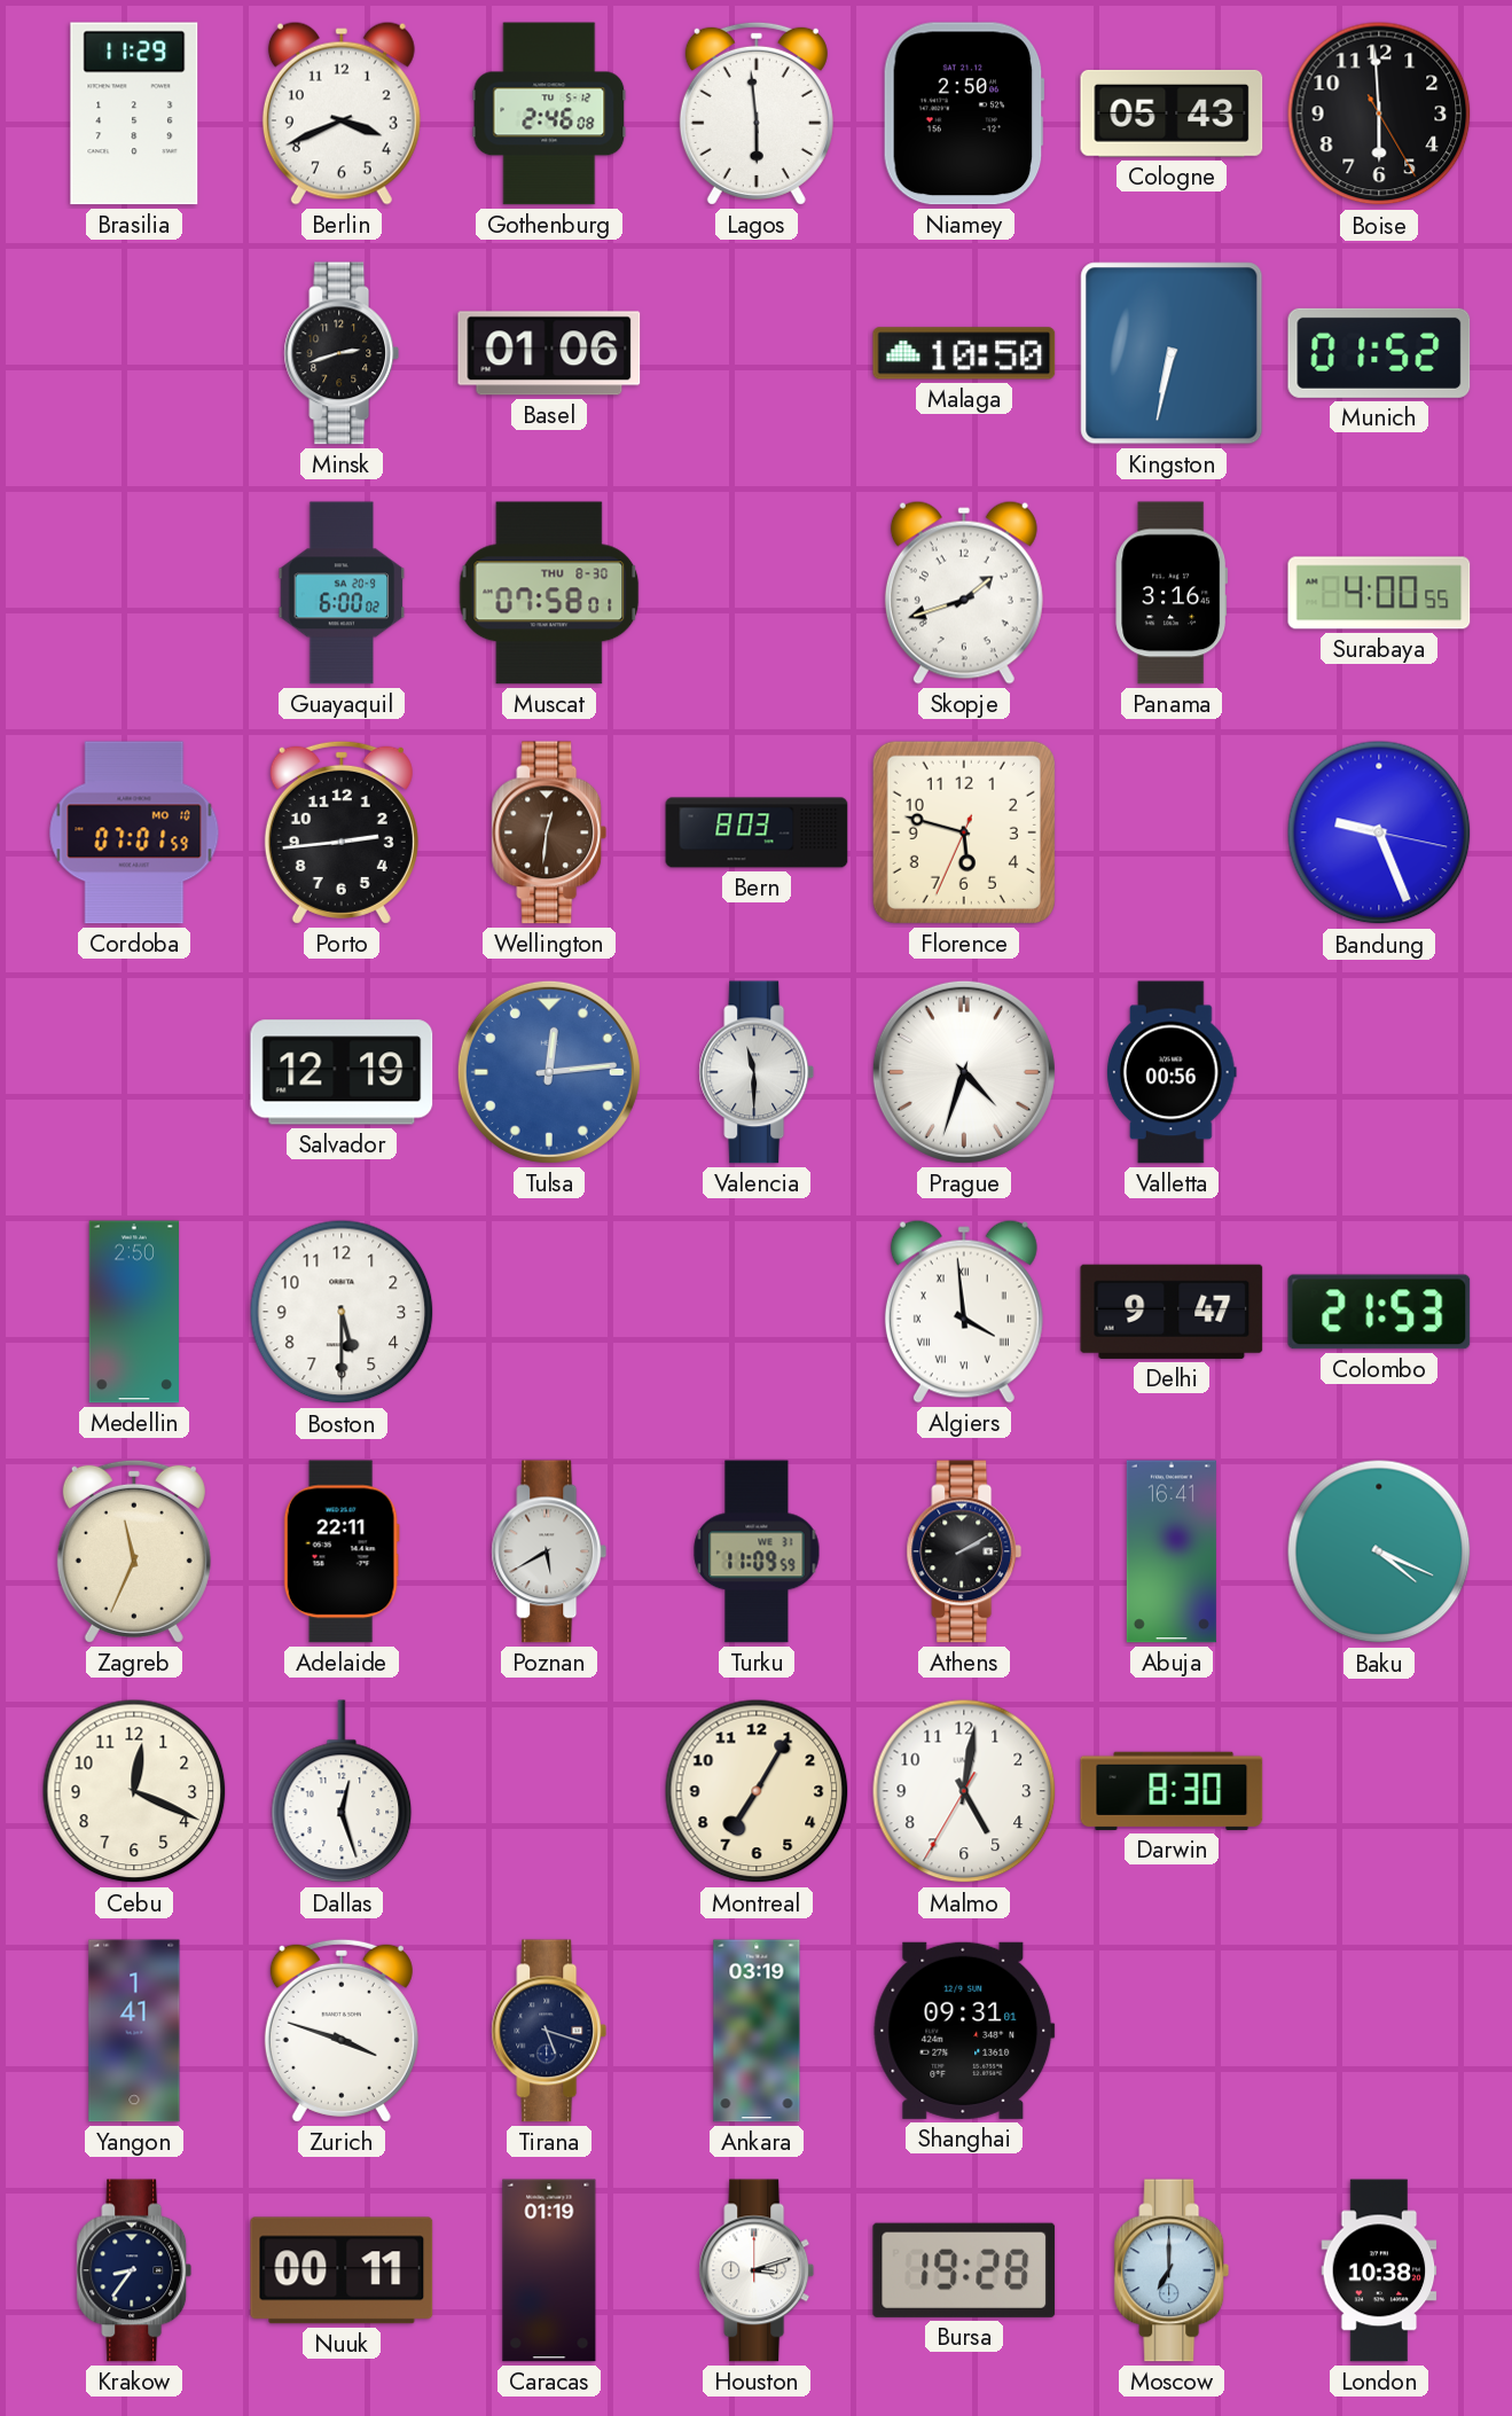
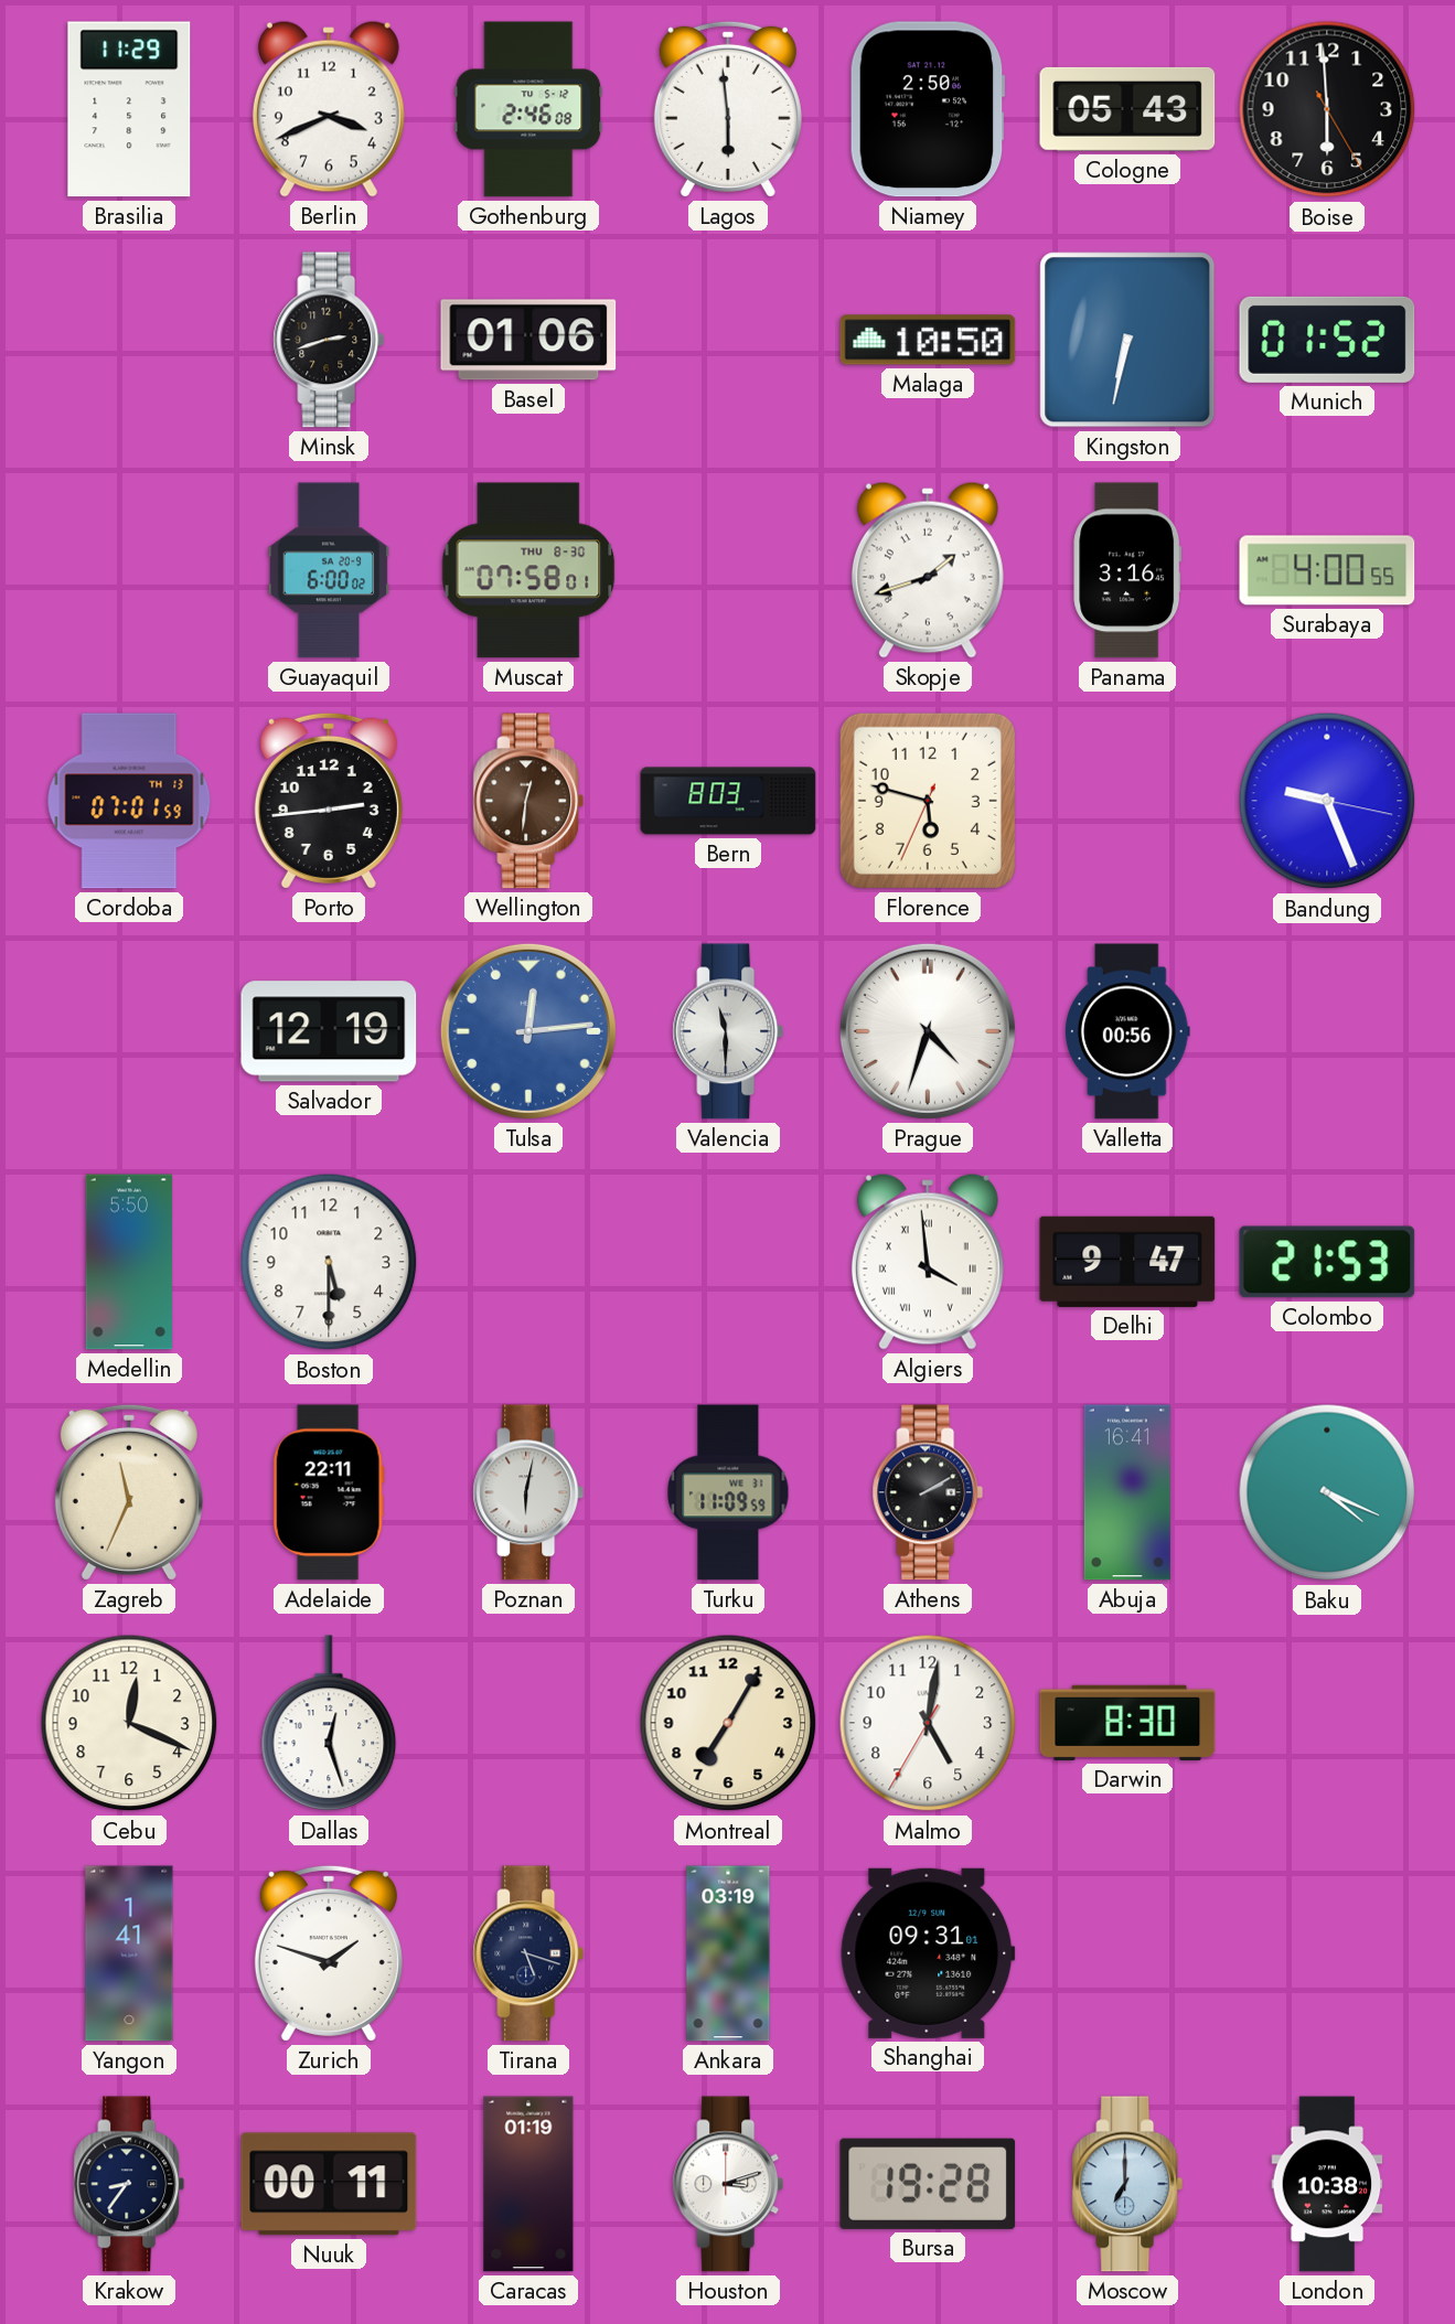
Cordoba date: MO 10 -> TH 13
Medellin: 2:50 -> 5:50
Poznan: 5:40 -> 6:02
Zurich: 3:48 -> 1:48
